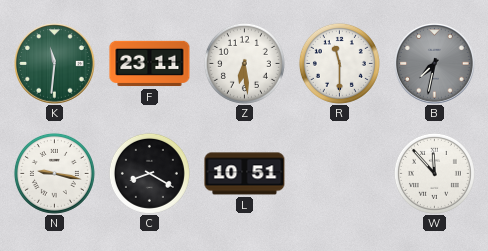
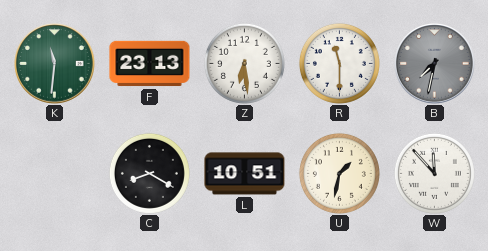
F: 23:11 -> 23:13
N: 9:17 -> none
U: none -> 1:32
